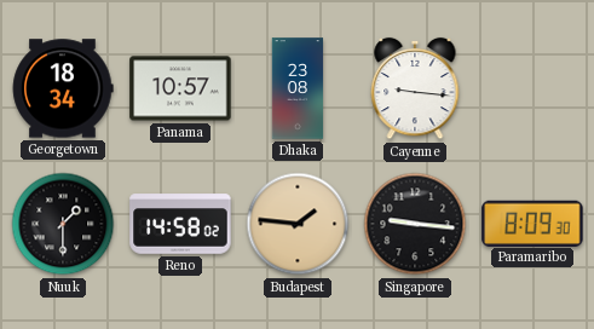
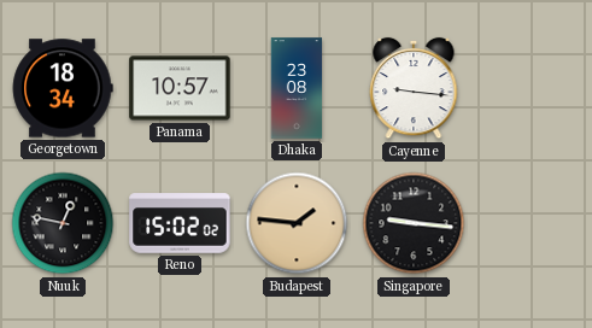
Nuuk: 1:30 -> 12:47
Reno: 14:58 -> 15:02
Paramaribo: 8:09 -> none
